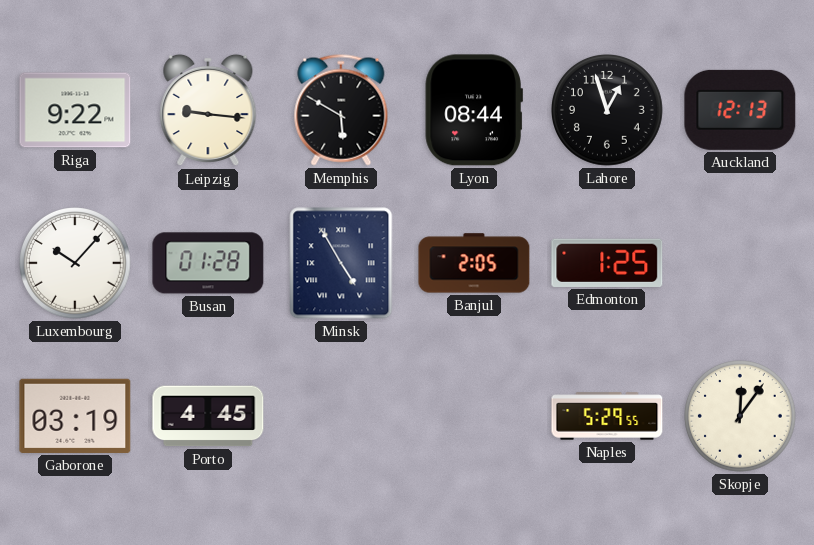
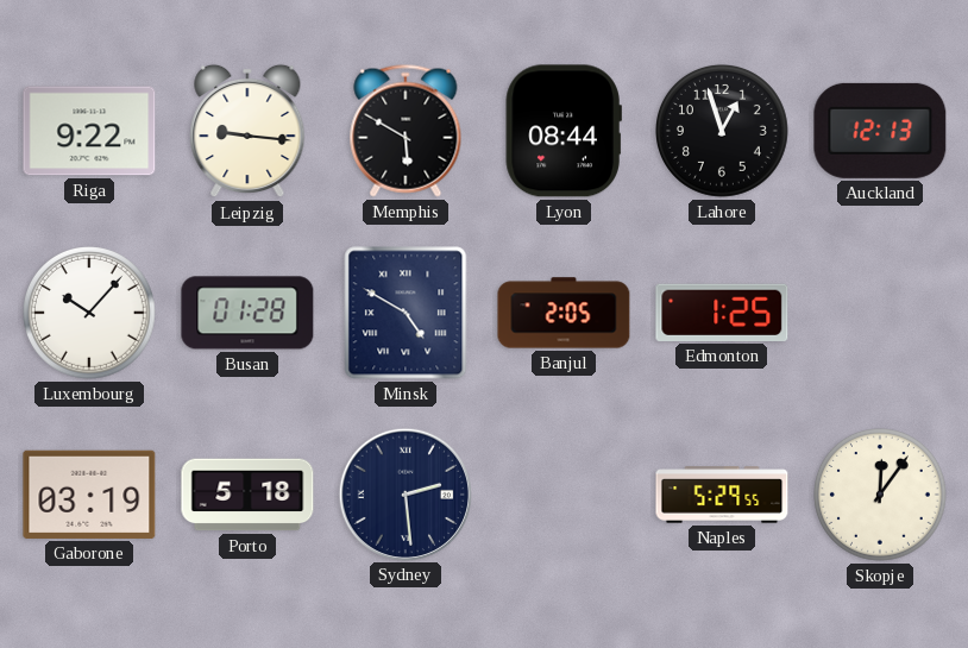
Minsk: 4:55 -> 4:50
Porto: 4:45 -> 5:18
Sydney: none -> 2:29
